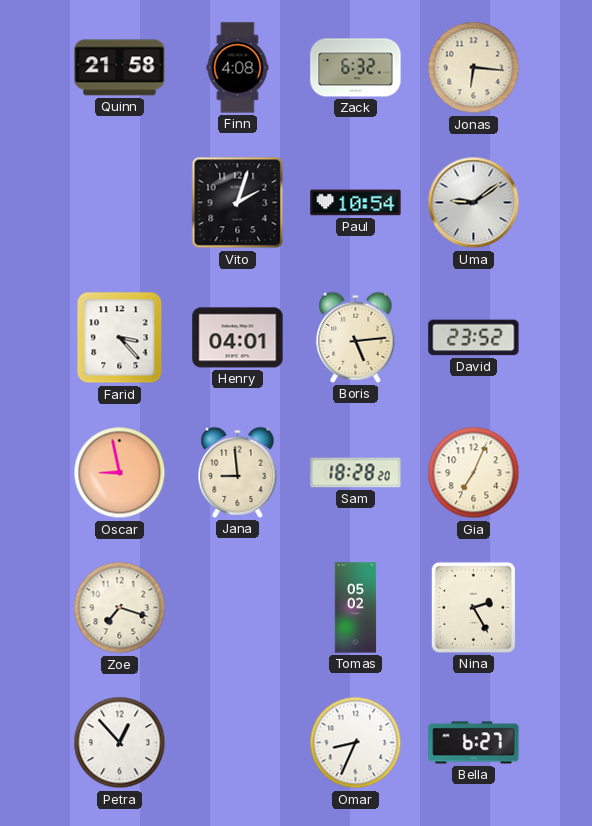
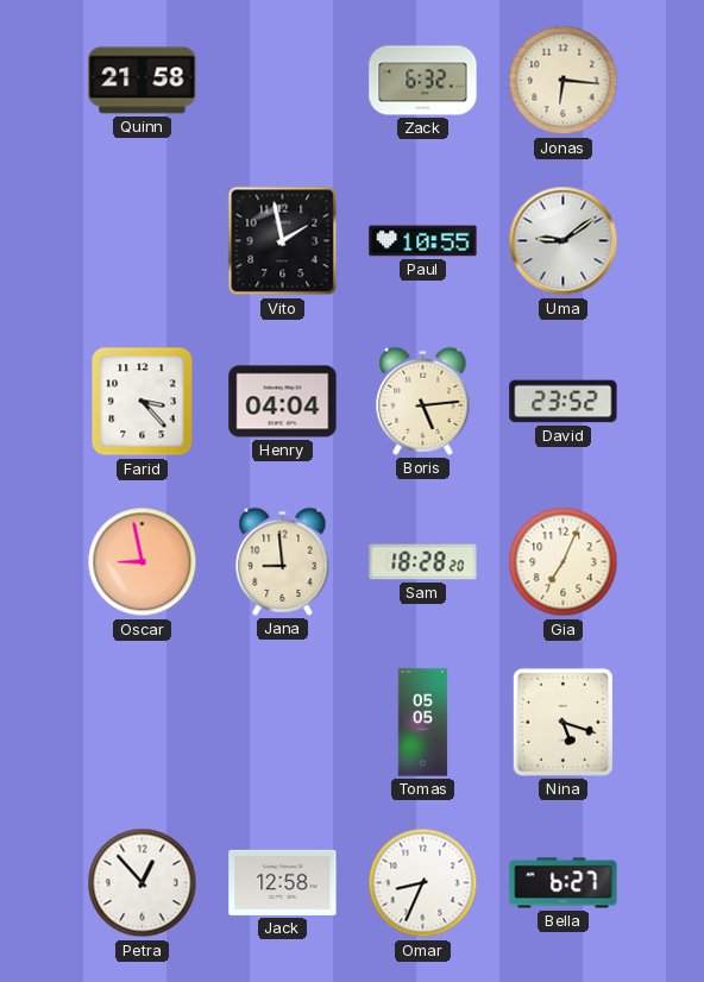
Finn: 4:08 -> none
Vito: 2:03 -> 1:58
Paul: 10:54 -> 10:55
Henry: 04:01 -> 04:04
Zoe: 7:18 -> none
Tomas: 05:02 -> 05:05
Nina: 2:25 -> 5:18
Jack: none -> 12:58
